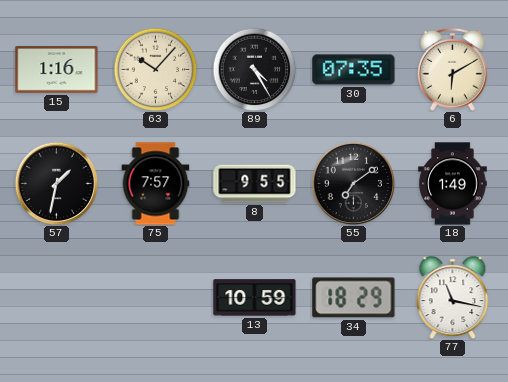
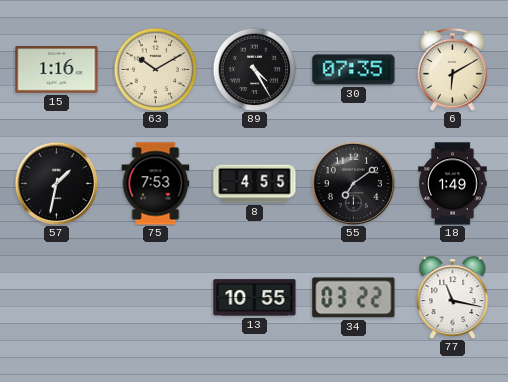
63: 10:07 -> 10:10
75: 7:57 -> 7:53
8: 9:55 -> 4:55
13: 10:59 -> 10:55
34: 18:29 -> 03:22
